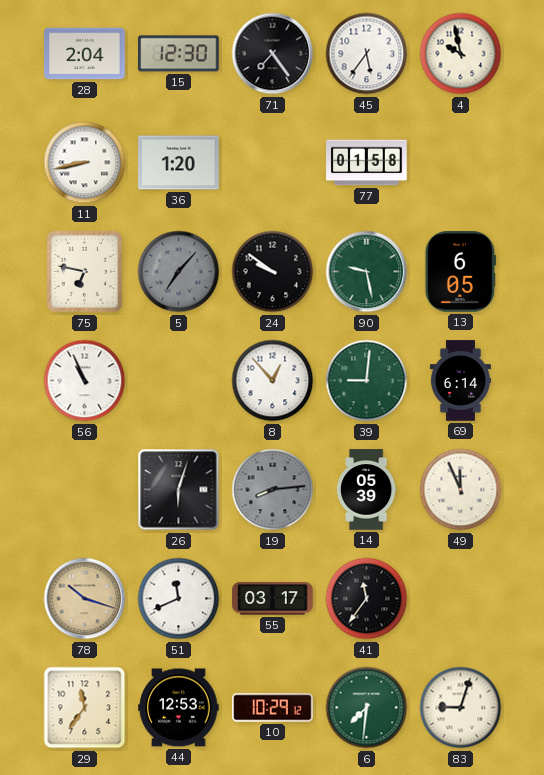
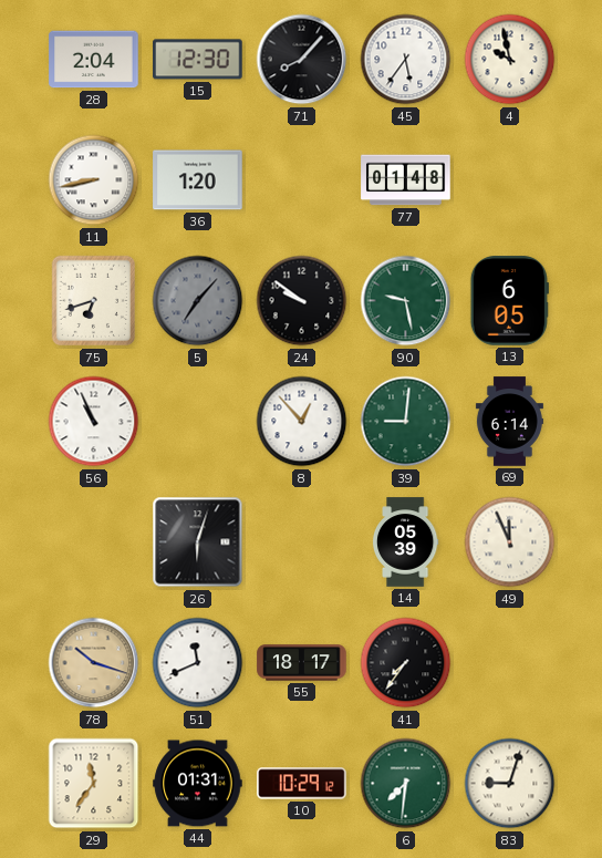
71: 7:24 -> 8:07
77: 01:58 -> 01:48
75: 6:47 -> 6:42
19: 8:14 -> none
55: 03:17 -> 18:17
41: 11:36 -> 7:36
44: 12:53 -> 01:31
